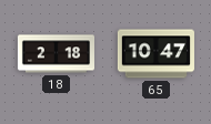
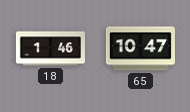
18: 2:18 -> 1:46
